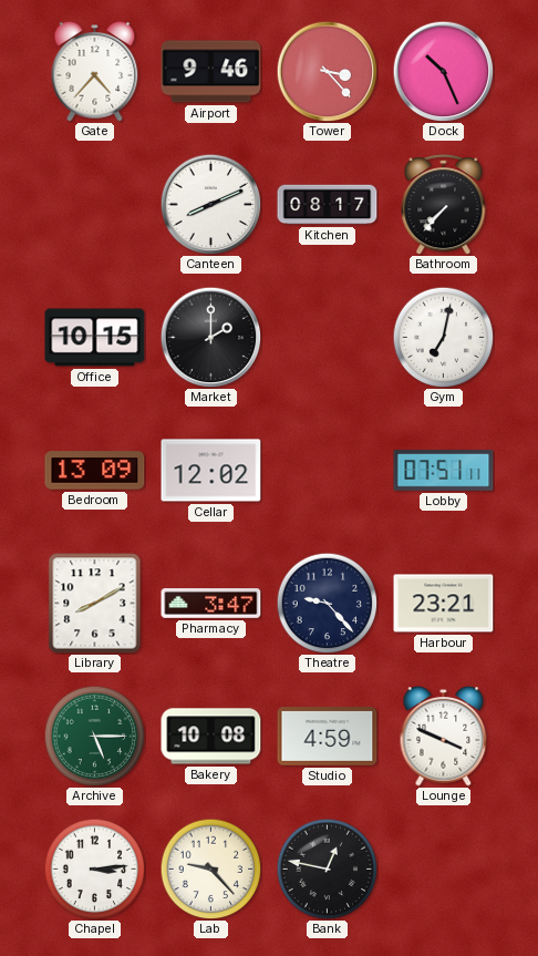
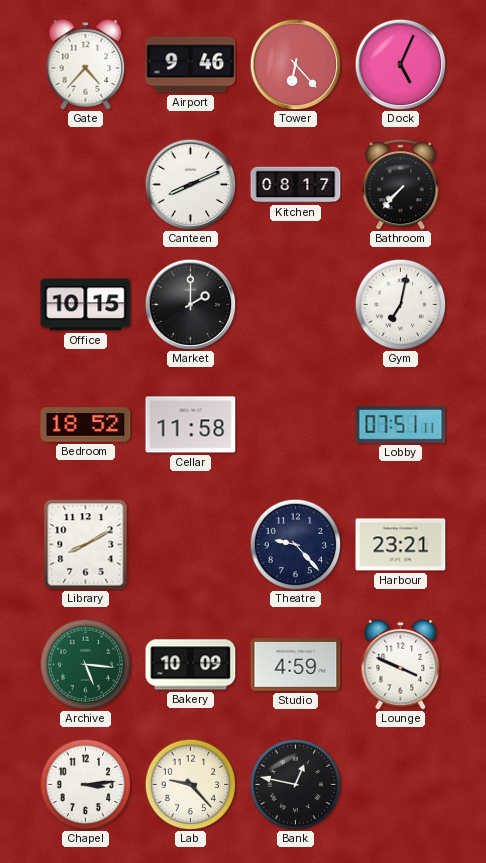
Tower: 3:23 -> 6:23
Dock: 10:26 -> 5:04
Bedroom: 13:09 -> 18:52
Cellar: 12:02 -> 11:58
Pharmacy: 3:47 -> none
Archive: 5:15 -> 5:16
Bakery: 10:08 -> 10:09
